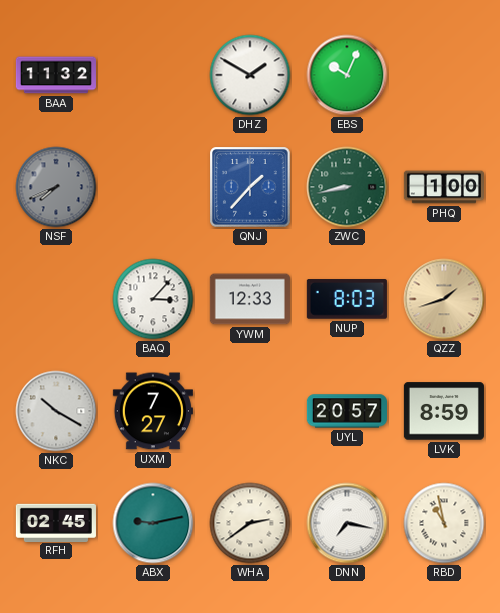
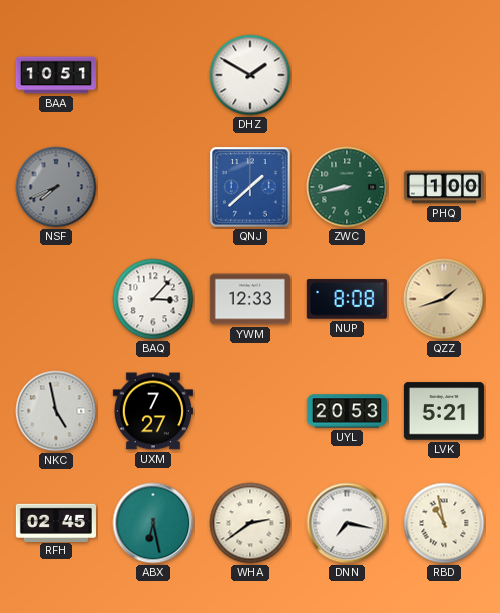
BAA: 11:32 -> 10:51
EBS: 10:04 -> none
QNJ: 1:37 -> 1:38
NUP: 8:03 -> 8:08
NKC: 10:20 -> 4:58
UYL: 20:57 -> 20:53
LVK: 8:59 -> 5:21
ABX: 9:13 -> 6:28
